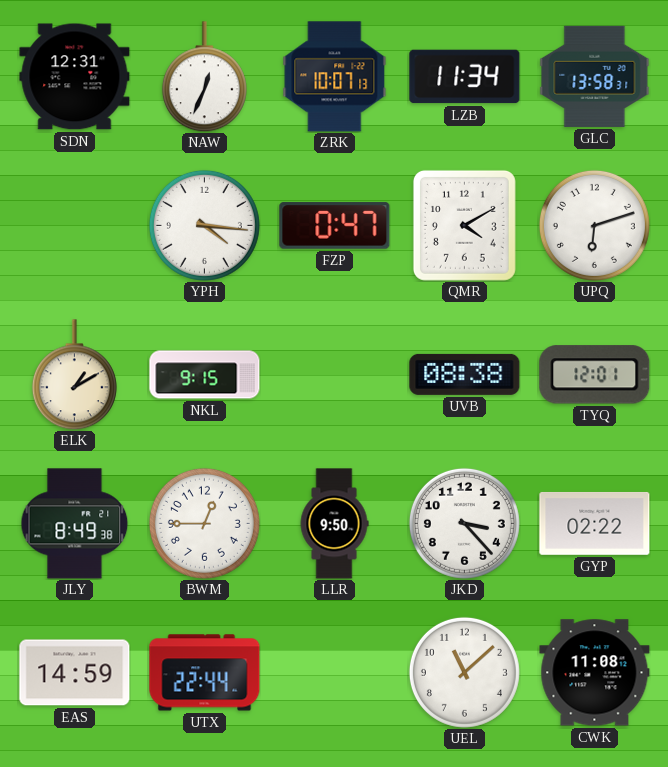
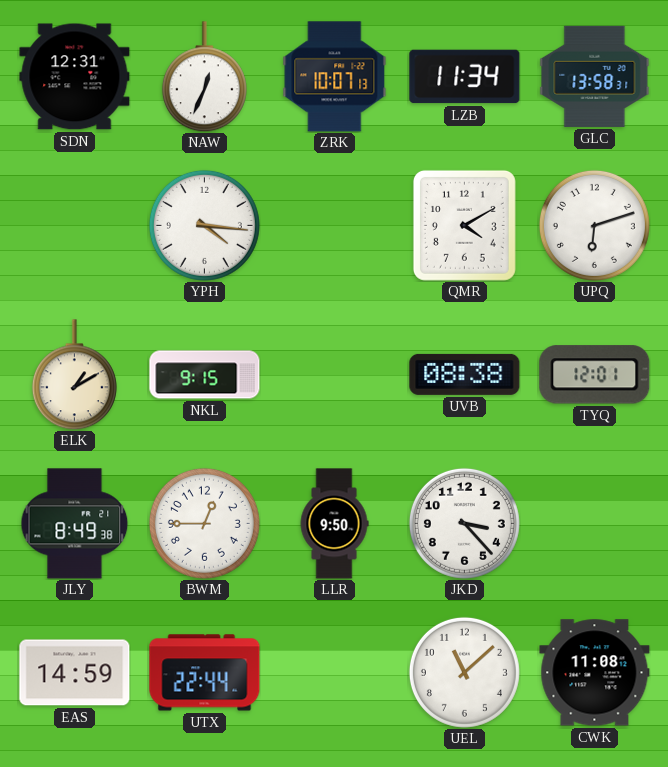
FZP: 0:47 -> none
GYP: 02:22 -> none
